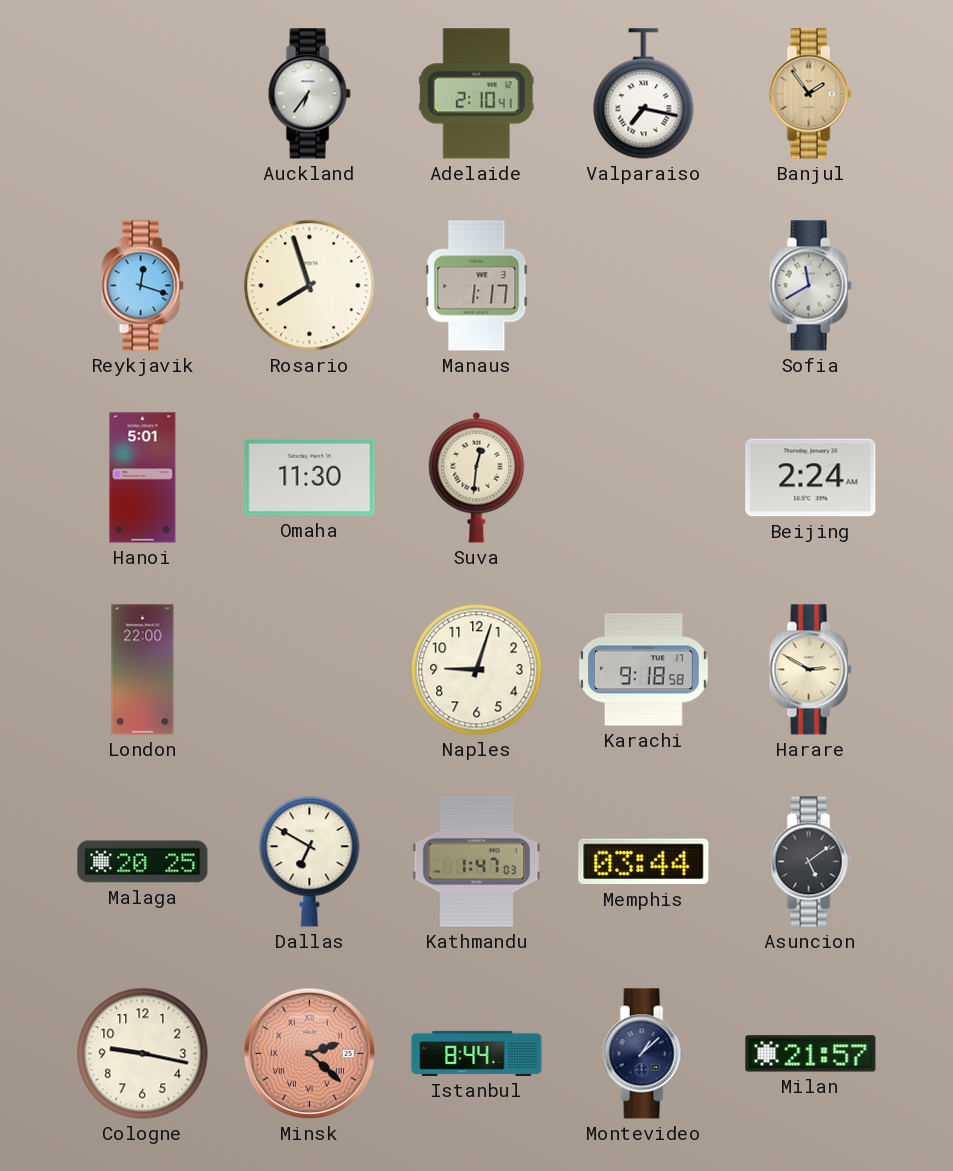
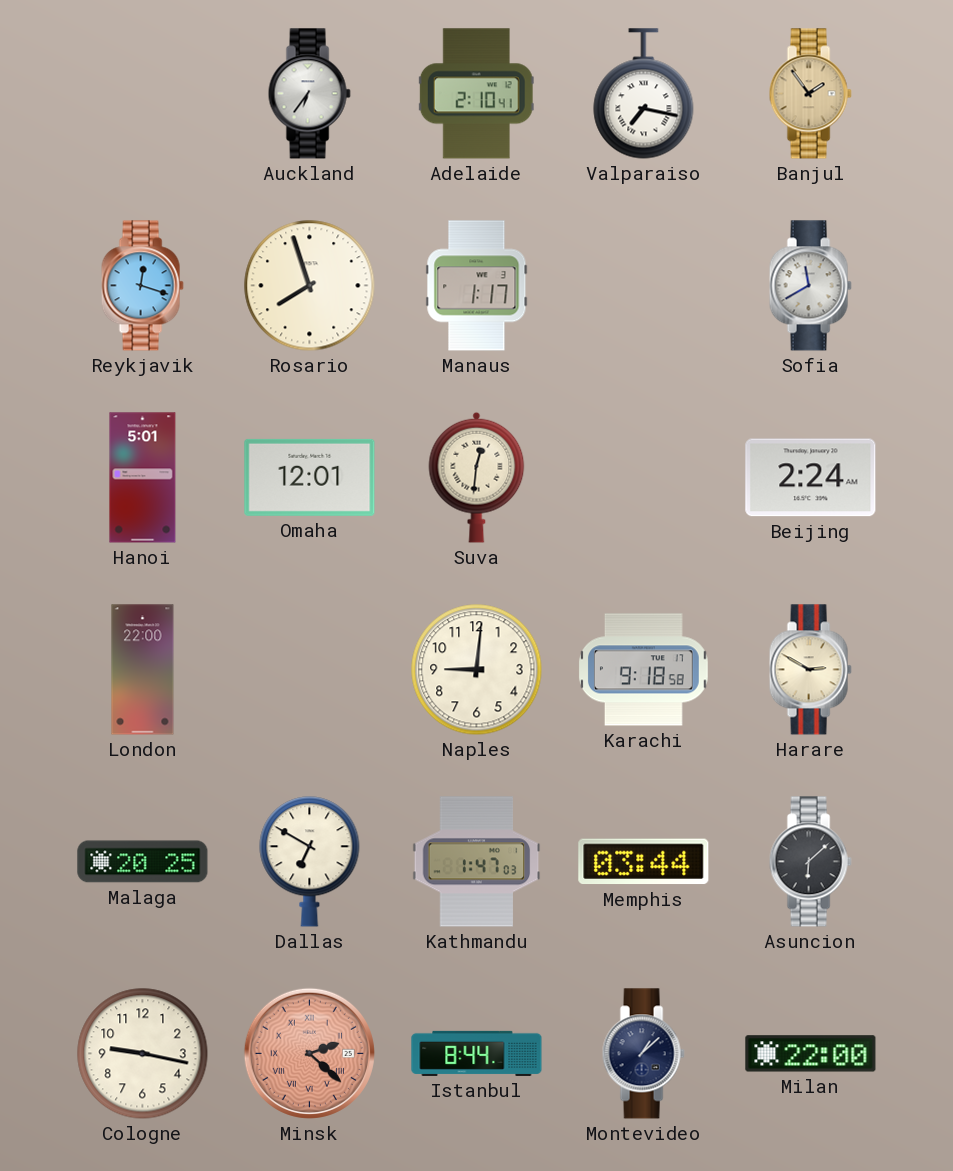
Omaha: 11:30 -> 12:01
Naples: 9:03 -> 9:01
Asuncion: 5:09 -> 6:08
Milan: 21:57 -> 22:00
